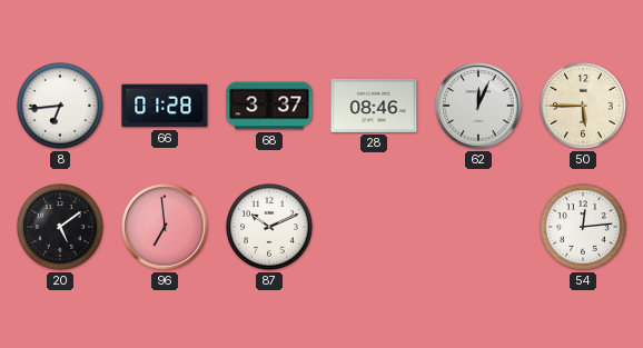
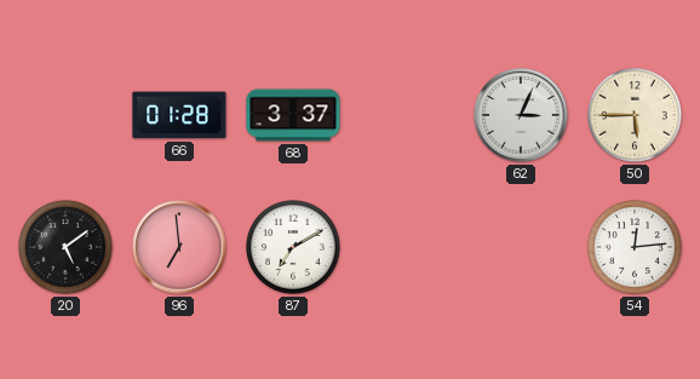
8: 6:44 -> none
28: 08:46 -> none
62: 12:04 -> 3:04
87: 10:11 -> 7:10
